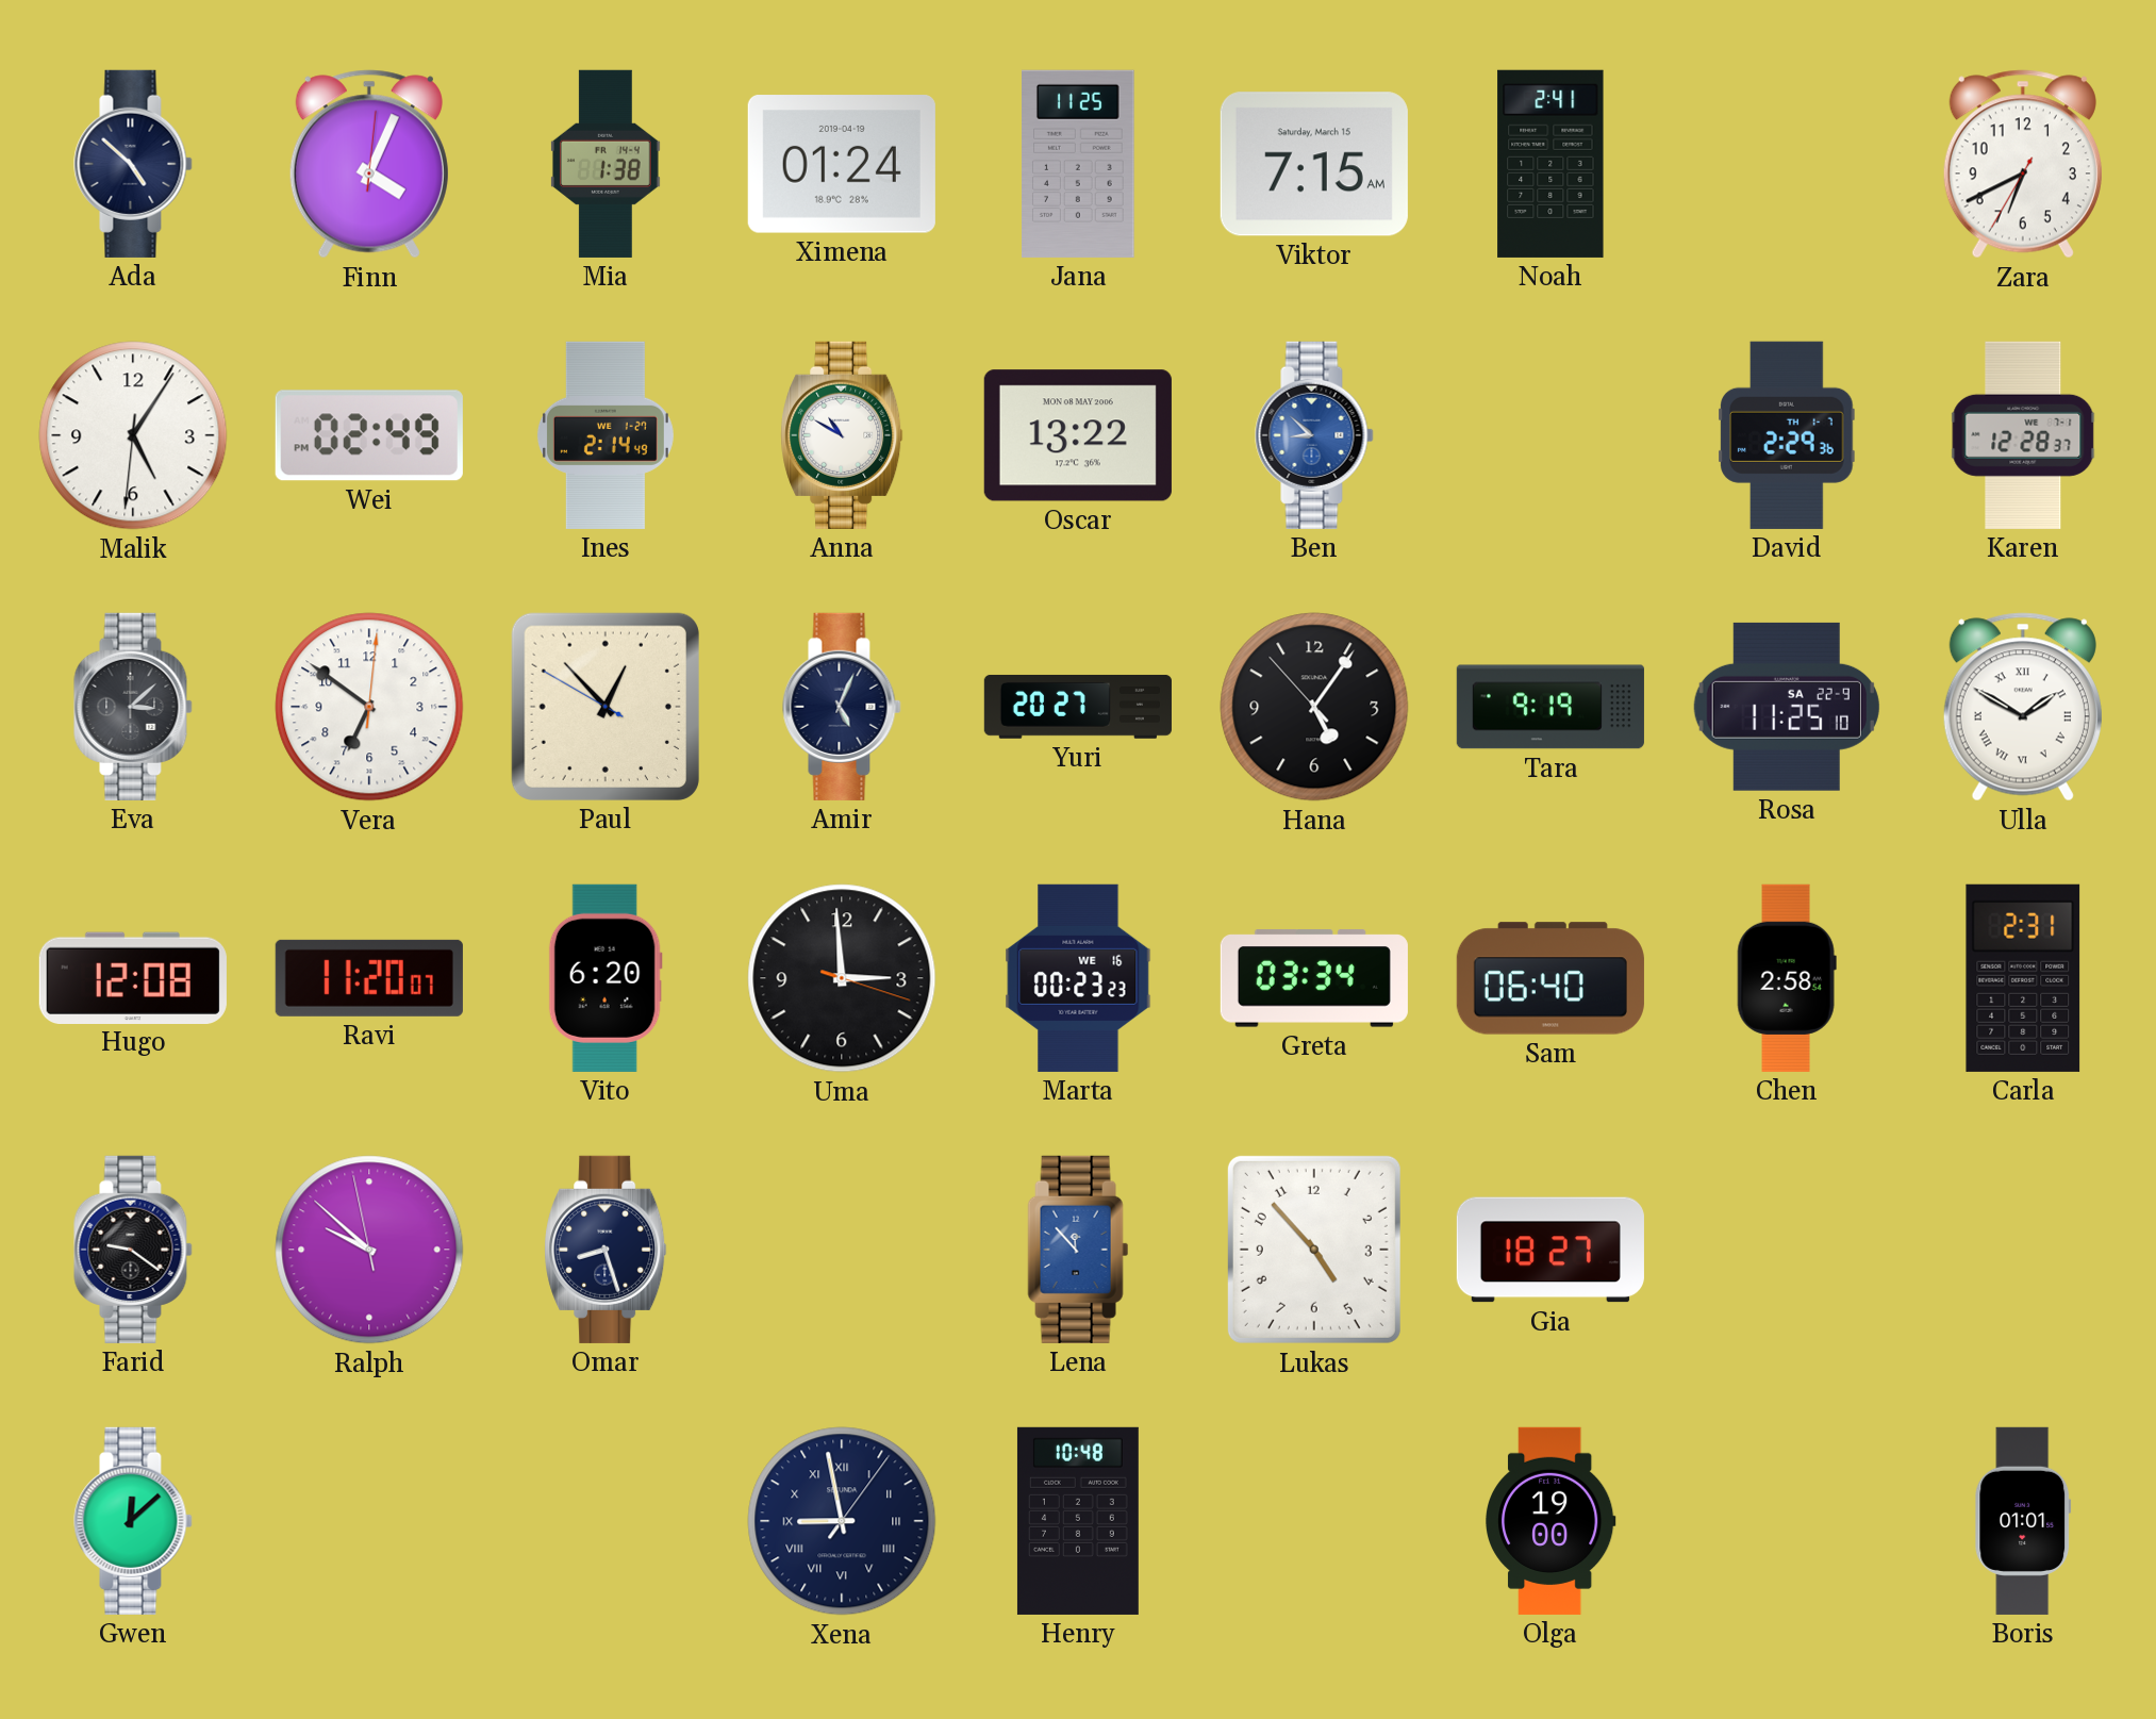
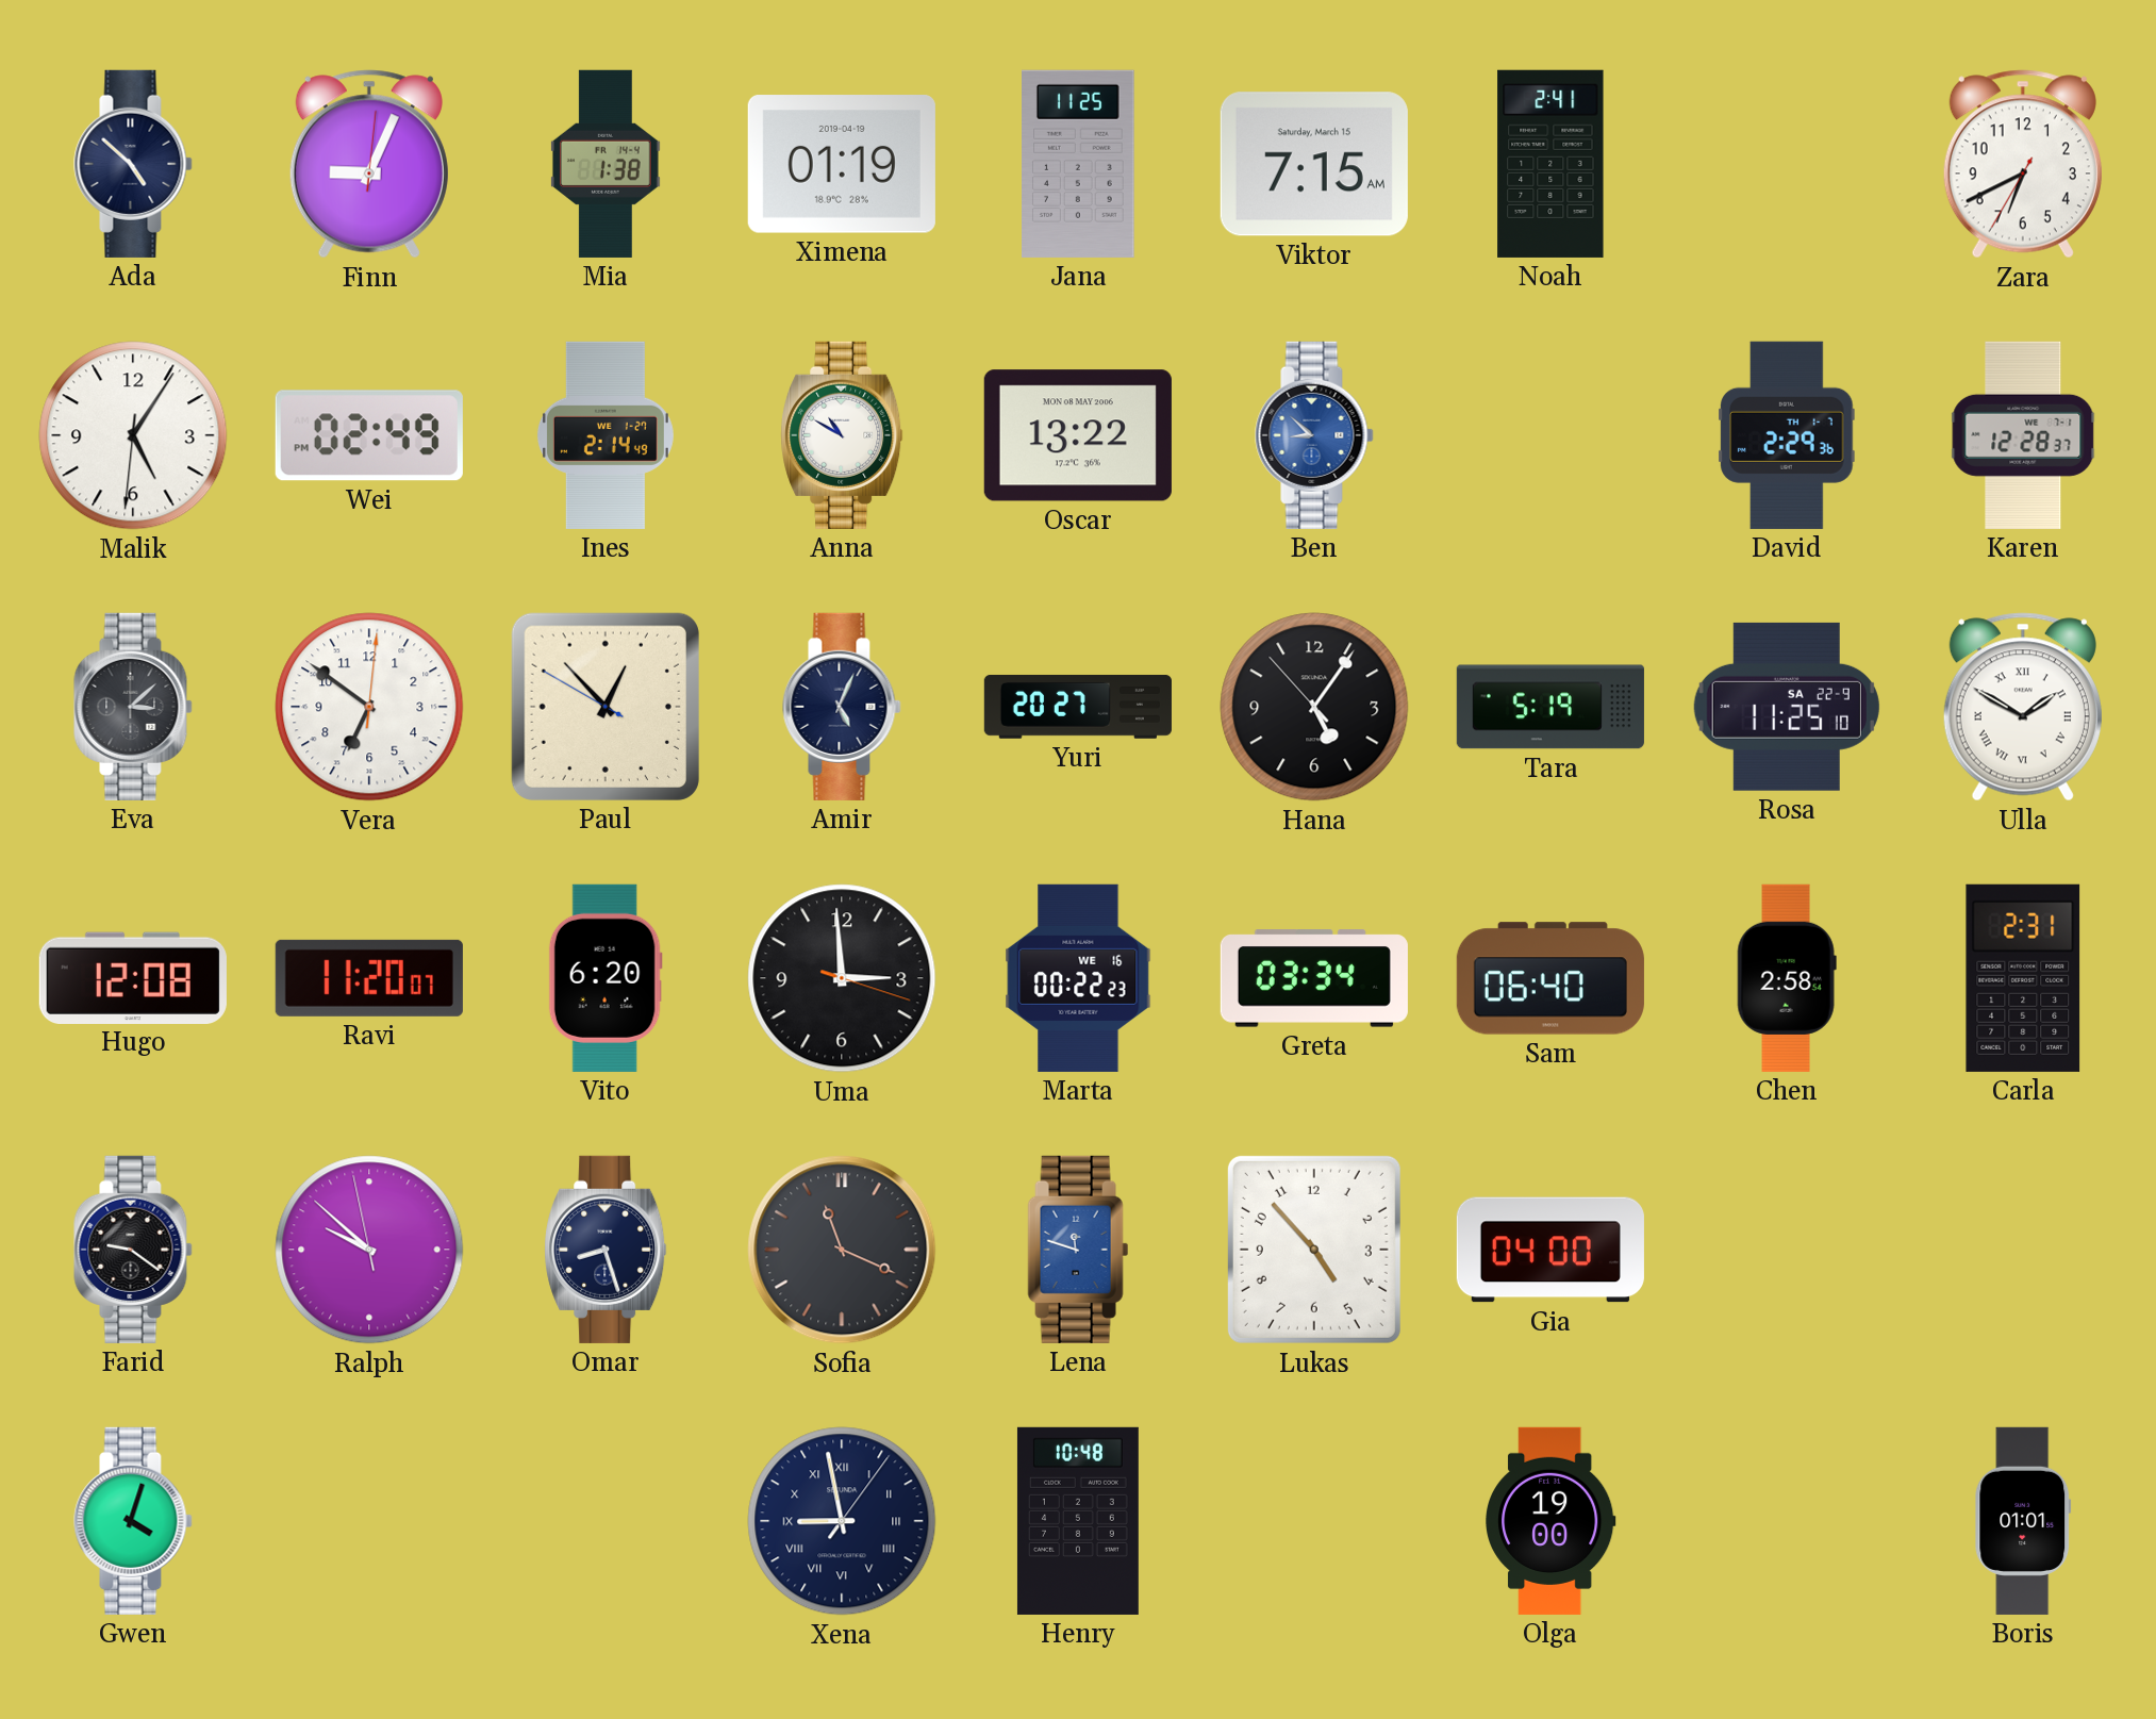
Finn: 4:04 -> 9:04
Ximena: 01:24 -> 01:19
Tara: 9:19 -> 5:19
Marta: 00:23 -> 00:22
Sofia: none -> 11:19
Lena: 11:53 -> 11:48
Gia: 18:27 -> 04:00
Gwen: 12:08 -> 4:03
